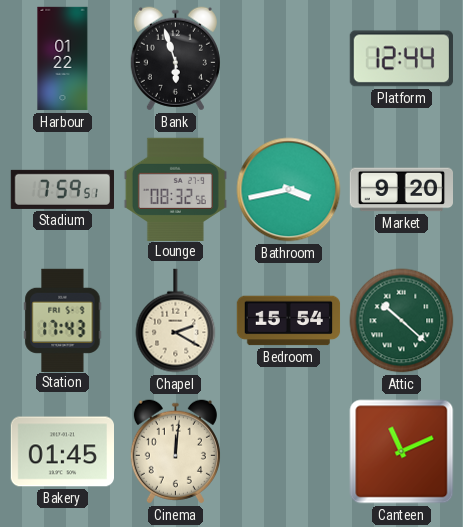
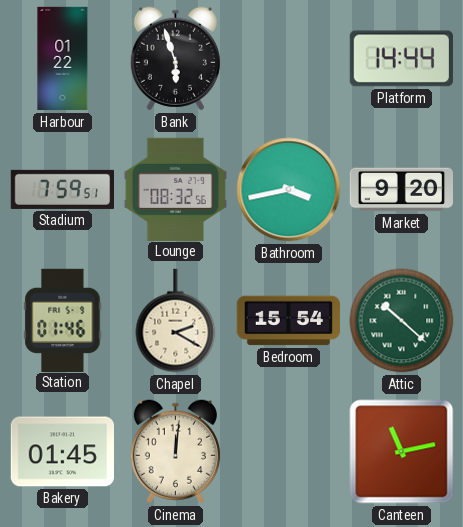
Platform: 12:44 -> 14:44
Station: 17:43 -> 01:46
Canteen: 11:11 -> 11:13
